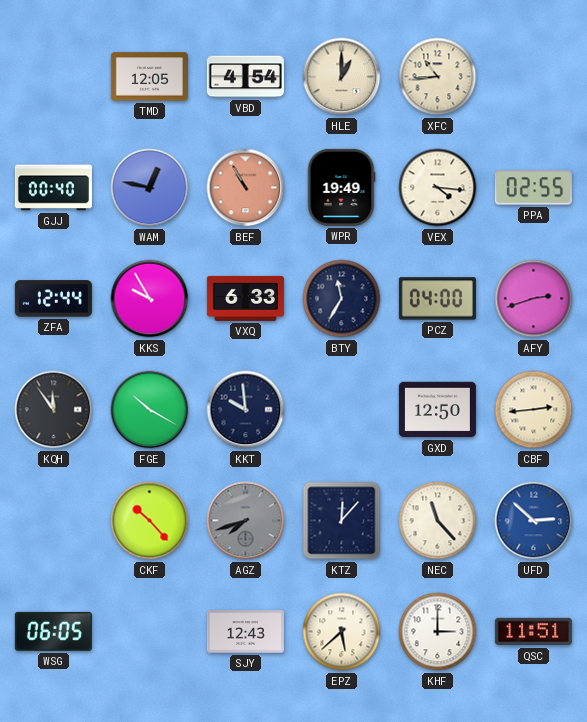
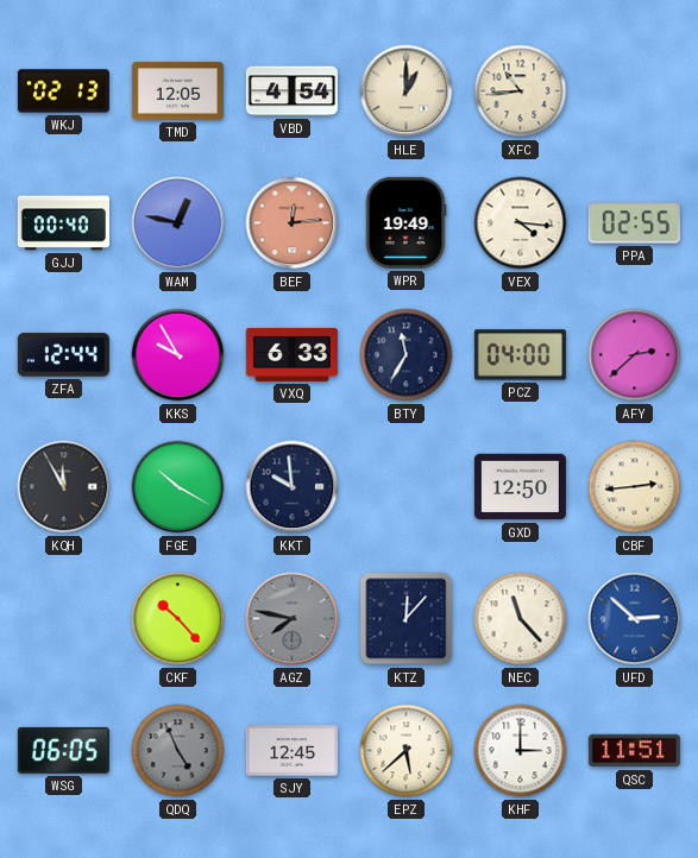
WKJ: none -> 02:13
BEF: 10:55 -> 12:14
AFY: 2:42 -> 2:38
KQH: 11:54 -> 11:55
AGZ: 7:42 -> 7:47
QDQ: none -> 4:56
SJY: 12:43 -> 12:45
